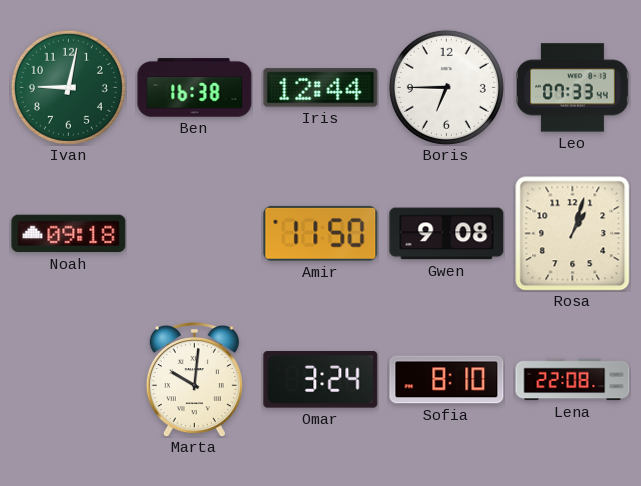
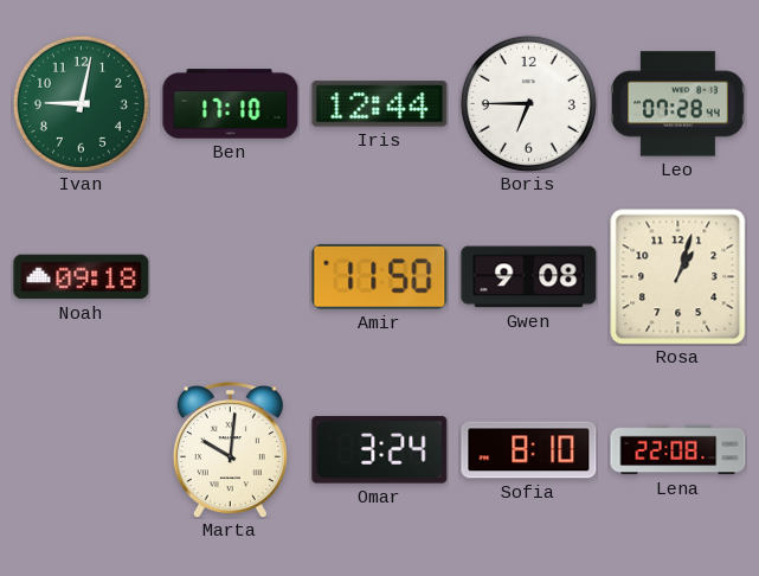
Ben: 16:38 -> 17:10
Leo: 07:33 -> 07:28
